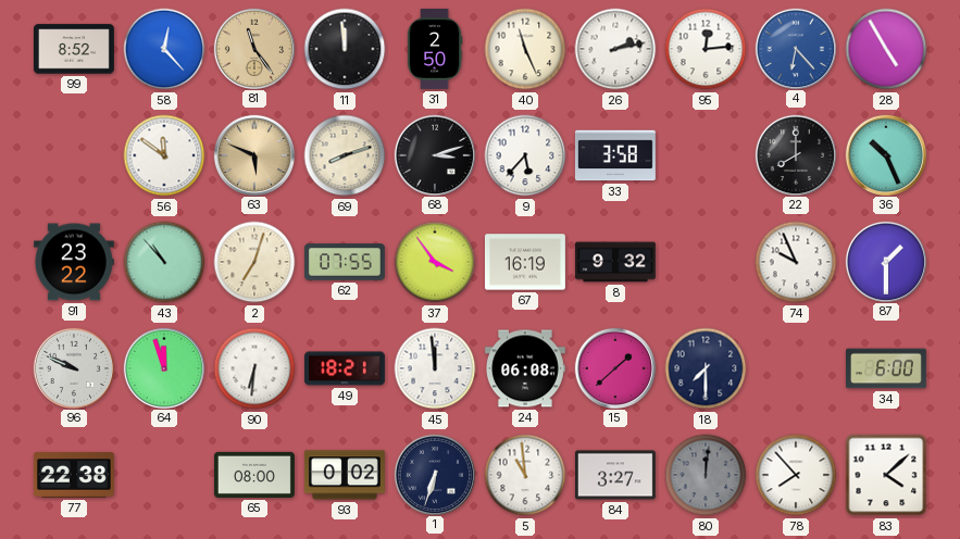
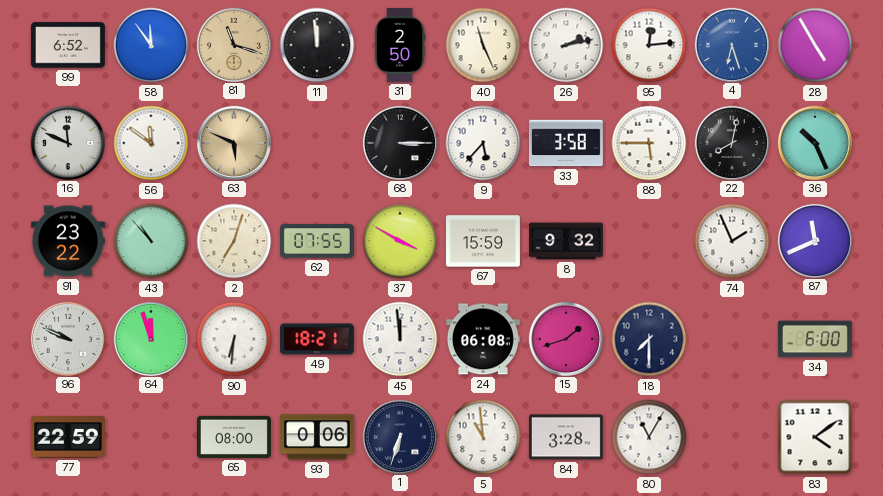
99: 8:52 -> 6:52
58: 12:23 -> 11:54
81: 11:24 -> 11:18
4: 6:23 -> 6:27
16: none -> 11:49
69: 8:12 -> none
68: 3:12 -> 3:15
88: none -> 5:45
22: 8:00 -> 8:02
37: 3:54 -> 3:50
67: 16:19 -> 15:59
74: 9:56 -> 1:56
87: 1:30 -> 11:41
15: 1:38 -> 1:42
77: 22:38 -> 22:59
93: 0:02 -> 0:06
84: 3:27 -> 3:28
80: 12:01 -> 11:05
80 dial: grey -> white
78: 7:53 -> none
83: 4:08 -> 4:09
